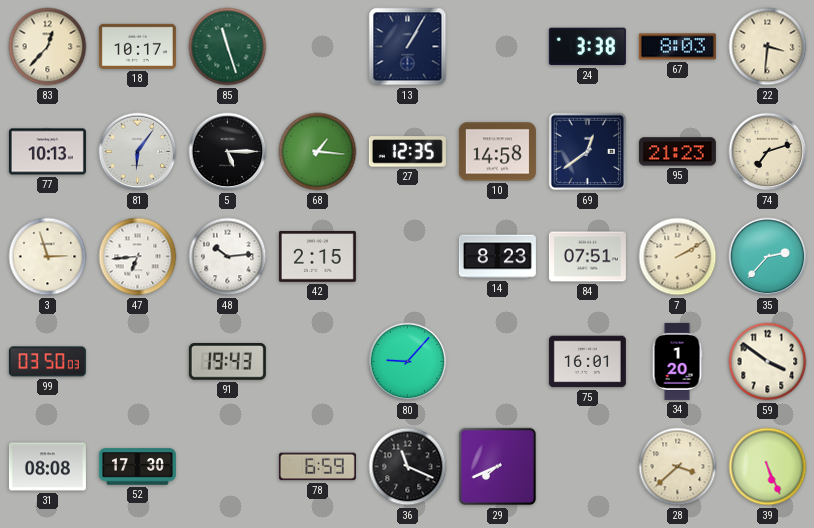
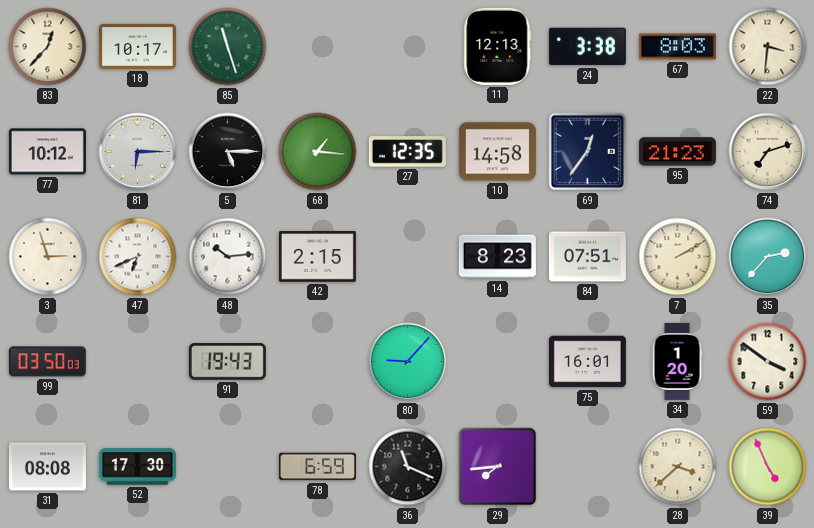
13: 1:05 -> none
11: none -> 12:13
77: 10:13 -> 10:12
81: 6:06 -> 6:15
69: 12:39 -> 12:36
47: 6:44 -> 6:41
29: 7:41 -> 7:44
39: 5:26 -> 4:56
